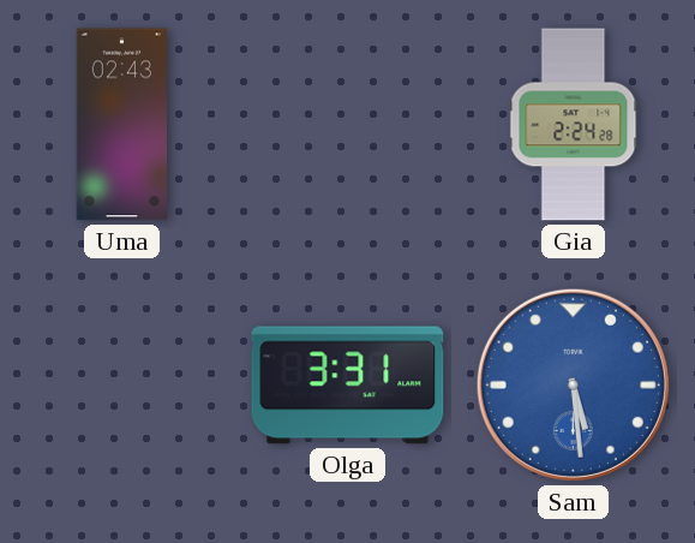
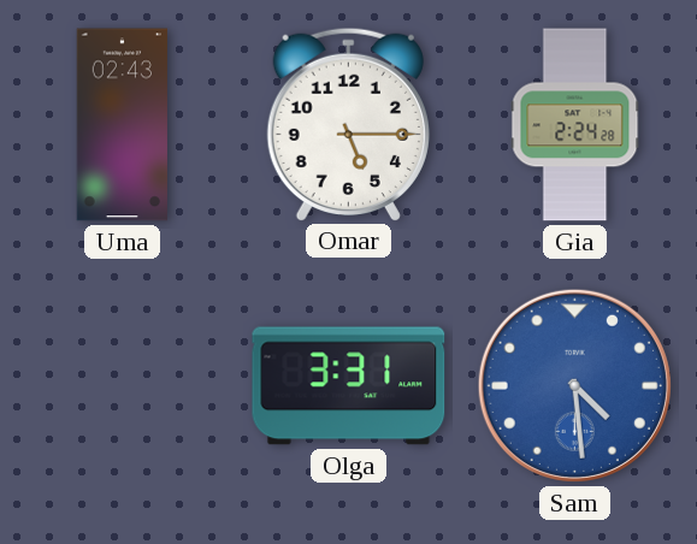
Omar: none -> 5:15
Sam: 5:29 -> 4:29
